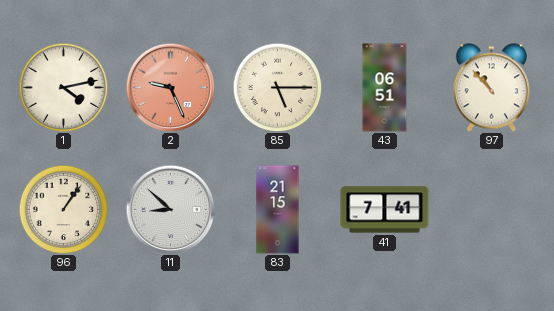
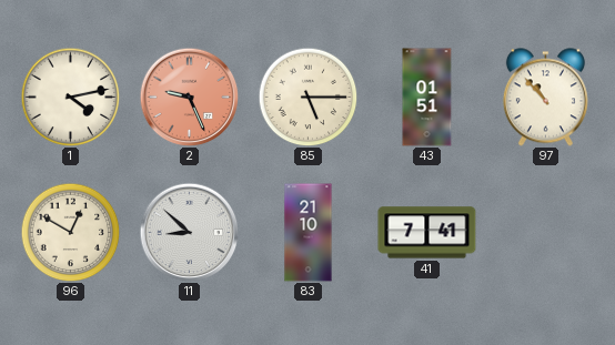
43: 06:51 -> 01:51
96: 1:06 -> 12:50
83: 21:15 -> 21:10
